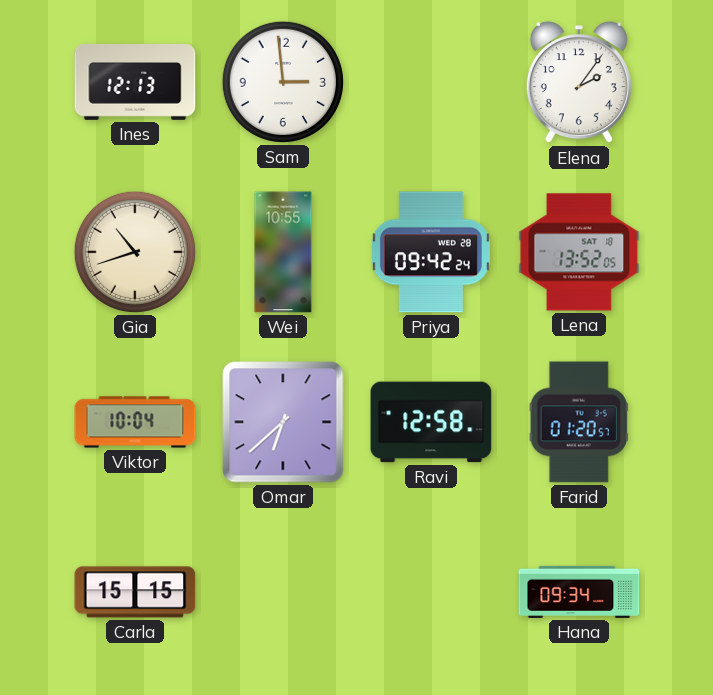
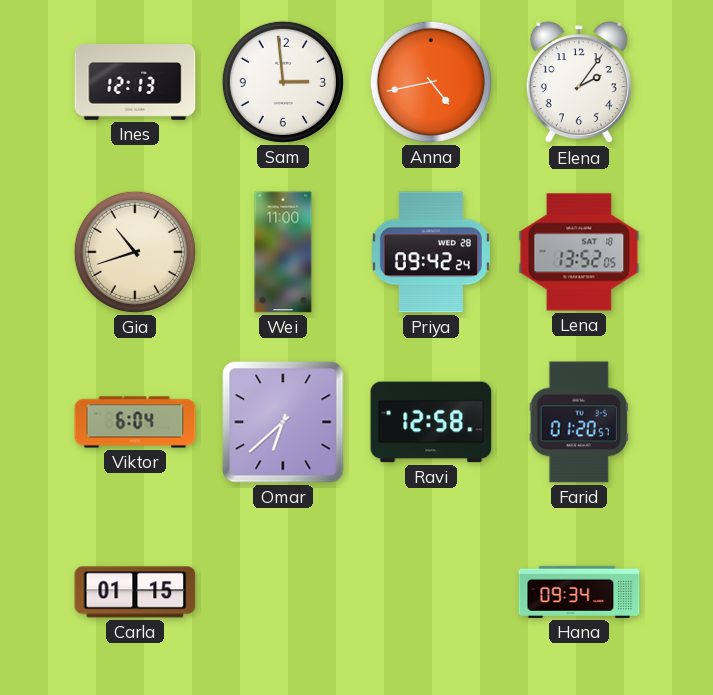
Anna: none -> 4:43
Wei: 10:55 -> 11:00
Viktor: 10:04 -> 6:04
Carla: 15:15 -> 01:15
